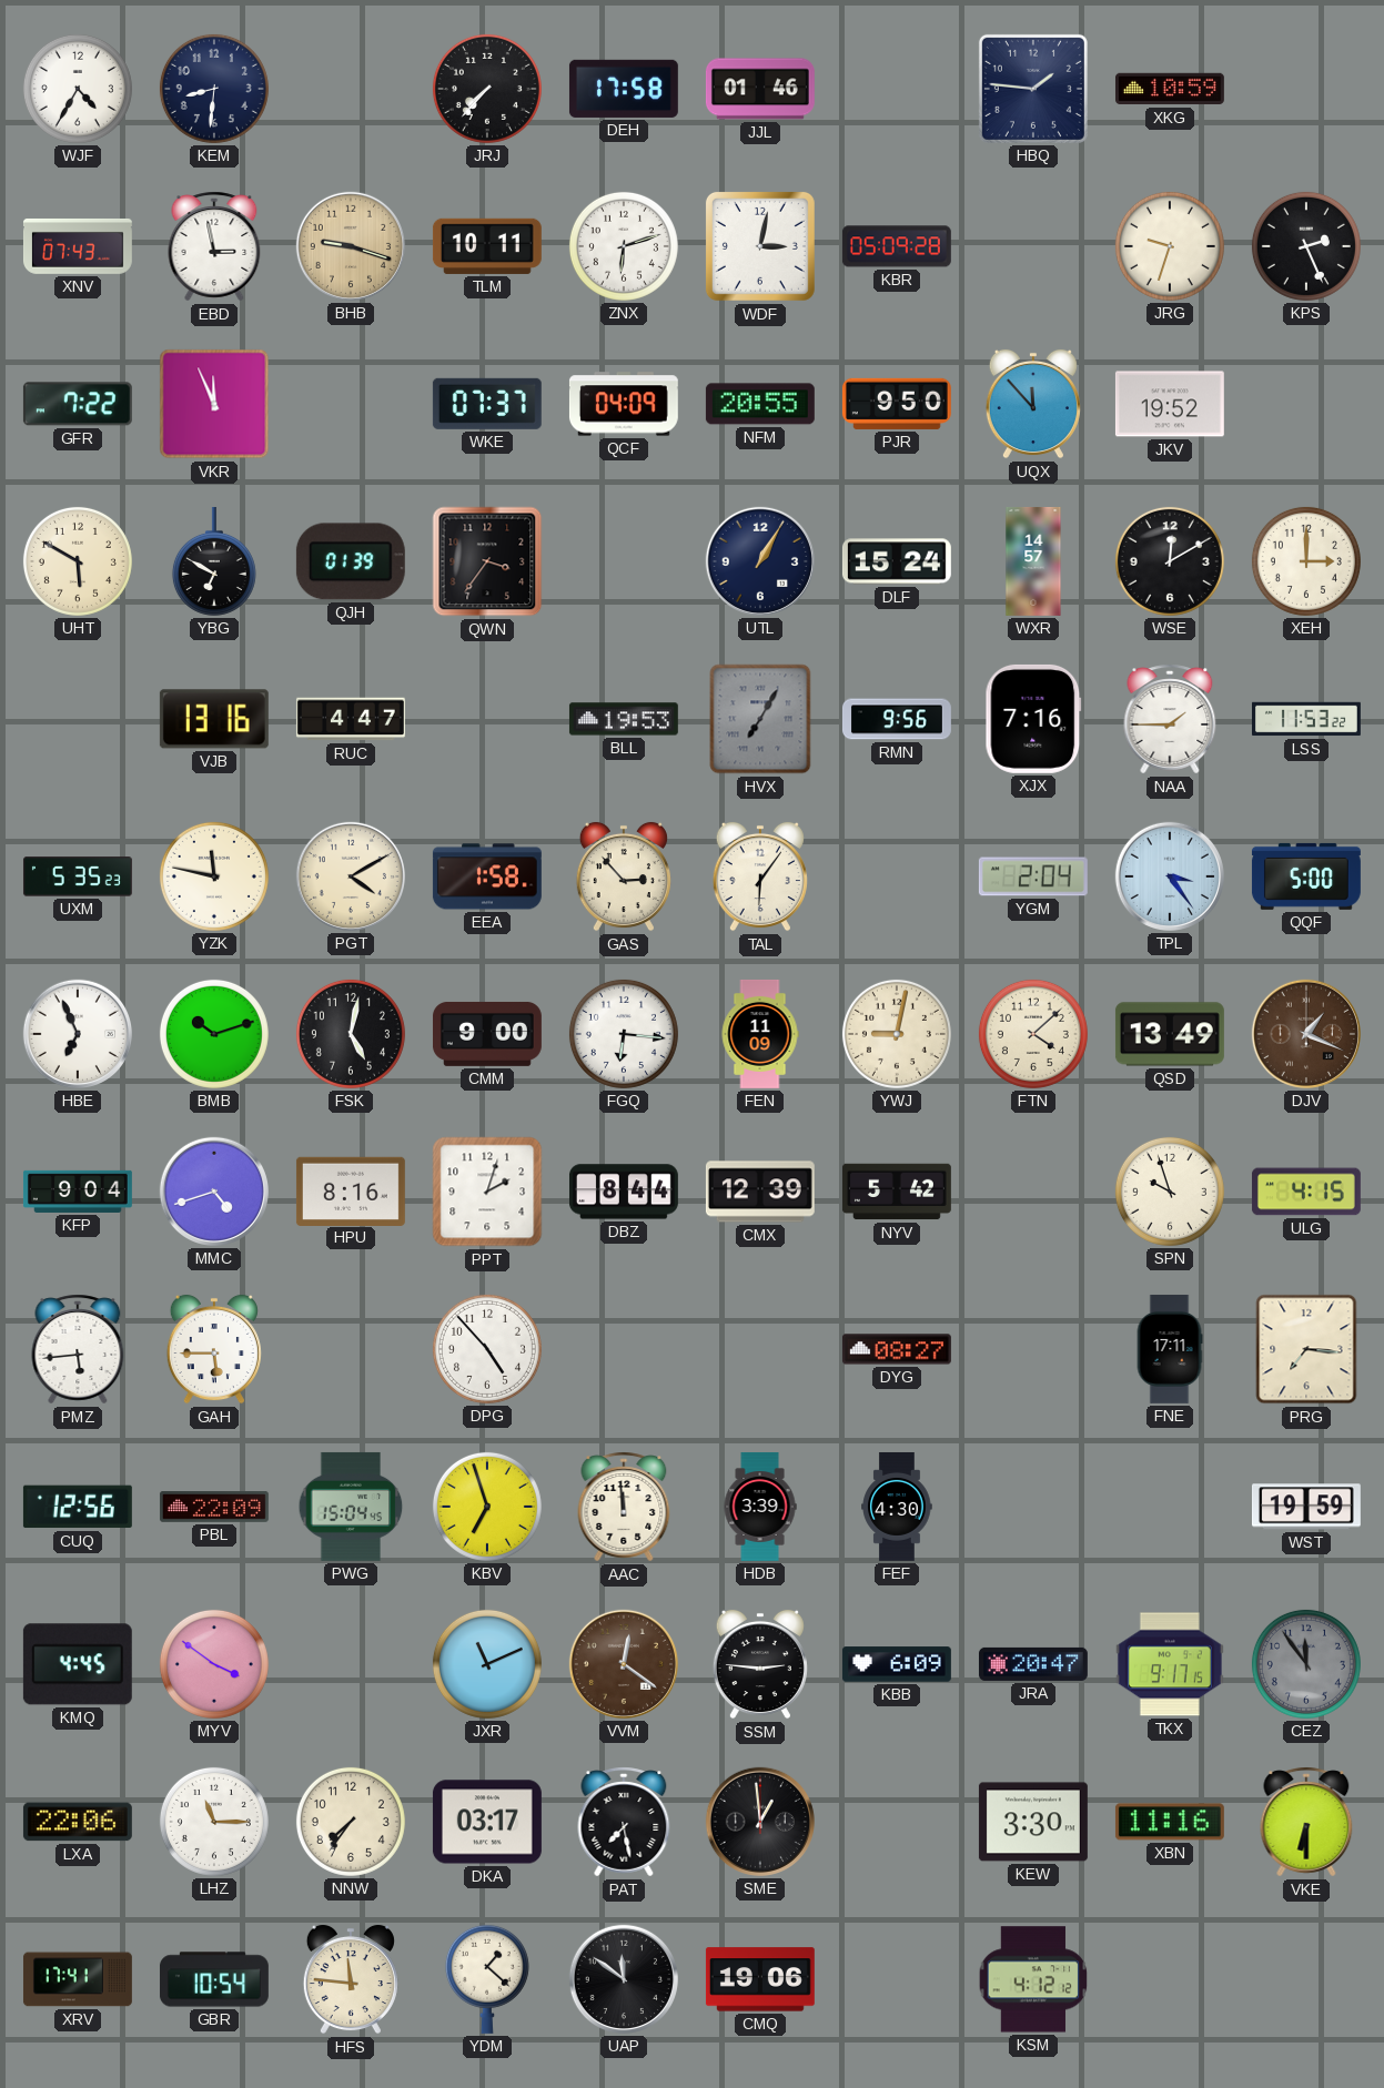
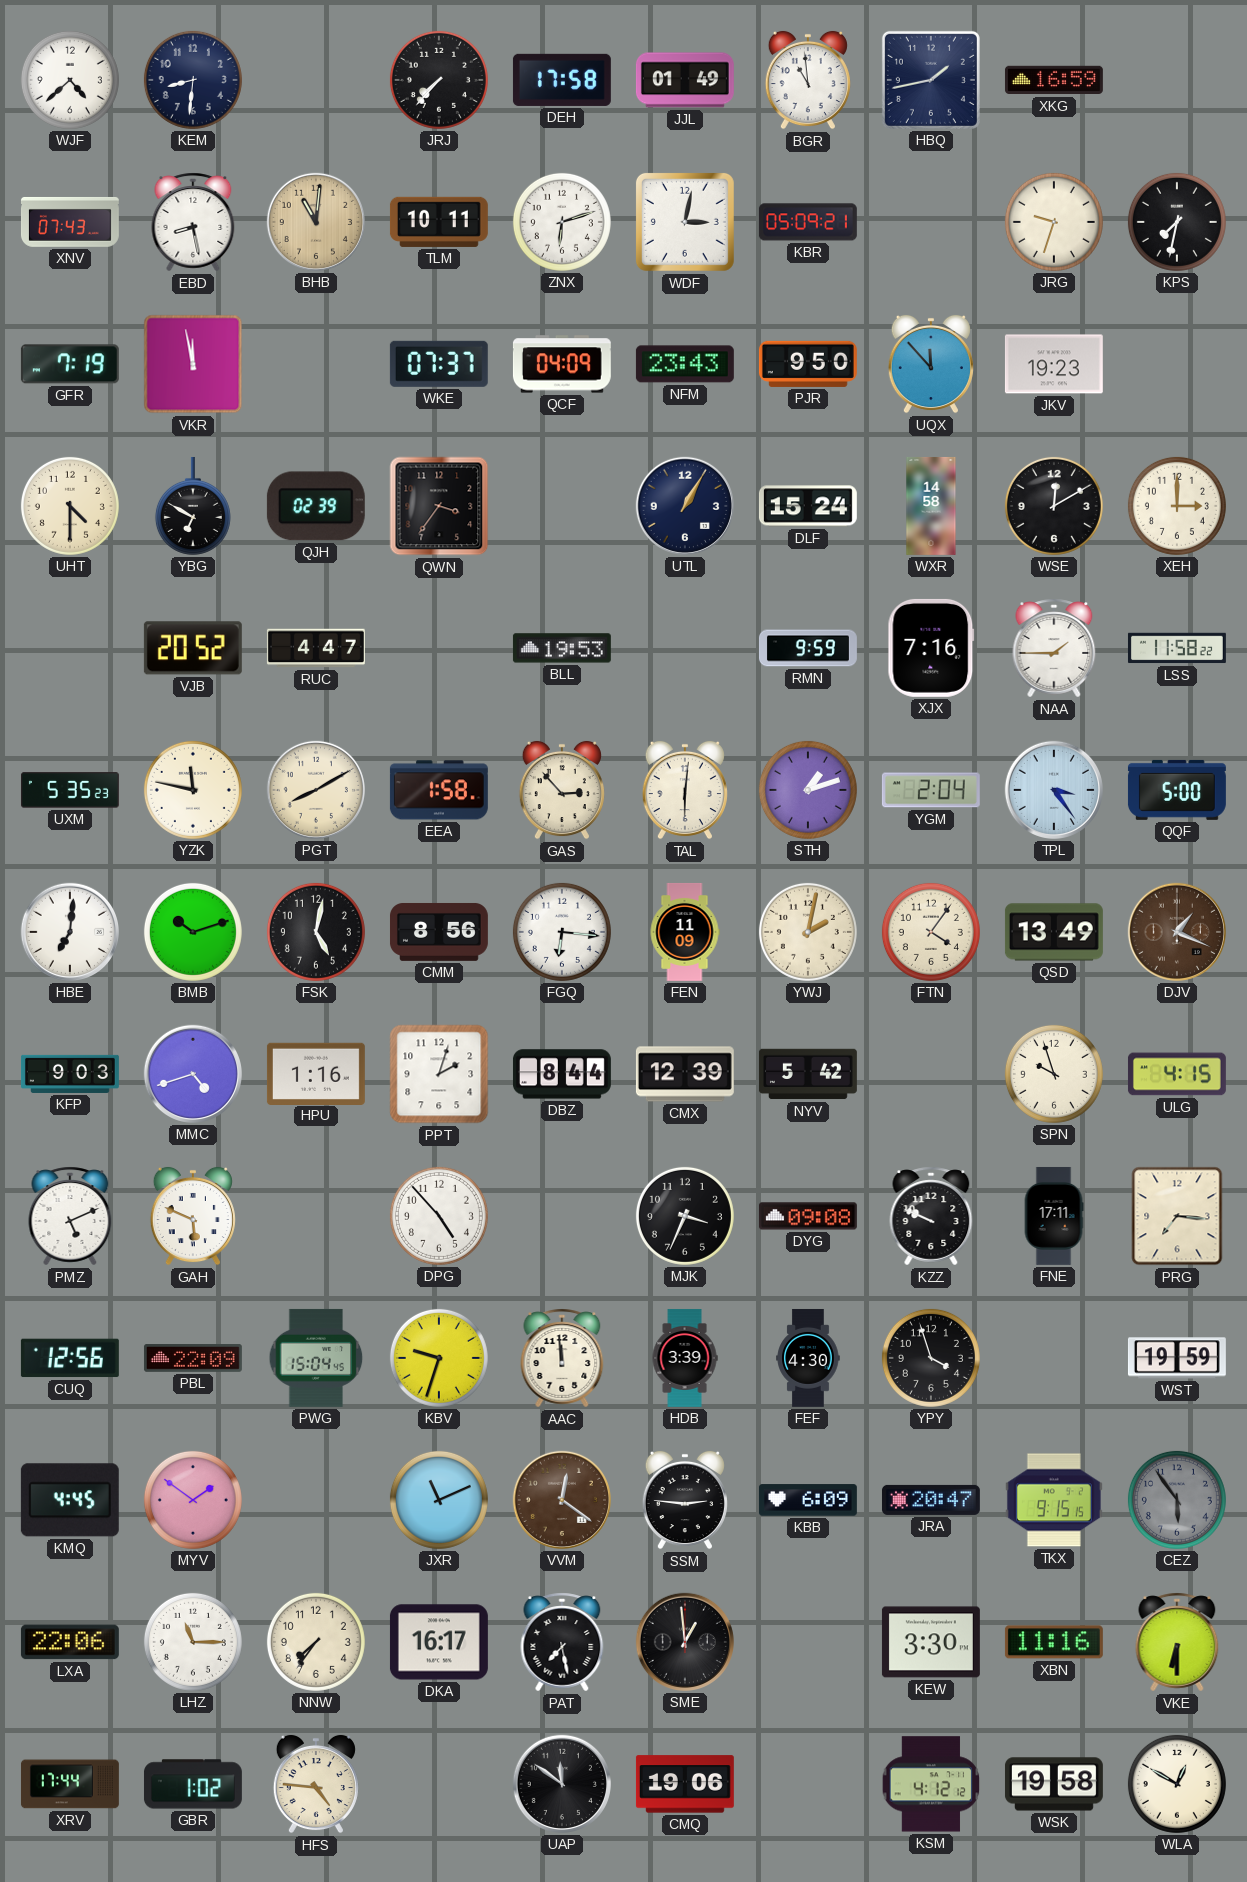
WJF: 4:35 -> 4:38
JJL: 01:46 -> 01:49
BGR: none -> 10:59
HBQ: 1:46 -> 1:43
XKG: 10:59 -> 16:59
EBD: 2:58 -> 8:28
BHB: 9:18 -> 11:01
KBR: 05:09:28 -> 05:09:21
KPS: 2:26 -> 7:32
GFR: 7:22 -> 7:19
VKR: 11:56 -> 11:58
NFM: 20:55 -> 23:43
JKV: 19:52 -> 19:23
UHT: 5:50 -> 4:30
QJH: 01:39 -> 02:39
WXR: 14:57 -> 14:58
VJB: 13:16 -> 20:52
HVX: 7:05 -> none
RMN: 9:56 -> 9:59
LSS: 11:53 -> 11:58
PGT: 4:10 -> 8:10
TAL: 6:06 -> 6:01
STH: none -> 1:12
HBE: 6:56 -> 7:01
CMM: 9:00 -> 8:56
YWJ: 9:02 -> 2:02
FTN: 4:08 -> 4:06
KFP: 9:04 -> 9:03
HPU: 8:16 -> 1:16
PMZ: 5:44 -> 5:11
GAH: 5:45 -> 5:49
MJK: none -> 3:34
DYG: 08:27 -> 09:08
KZZ: none -> 9:49
KBV: 6:57 -> 9:33
YPY: none -> 3:57
MYV: 3:51 -> 1:51
TKX: 9:17 -> 9:15
CEZ: 11:54 -> 5:54
DKA: 03:17 -> 16:17
XRV: 17:41 -> 17:44
GBR: 10:54 -> 1:02
HFS: 11:46 -> 4:46
YDM: 1:22 -> none
WSK: none -> 19:58
WLA: none -> 12:50
